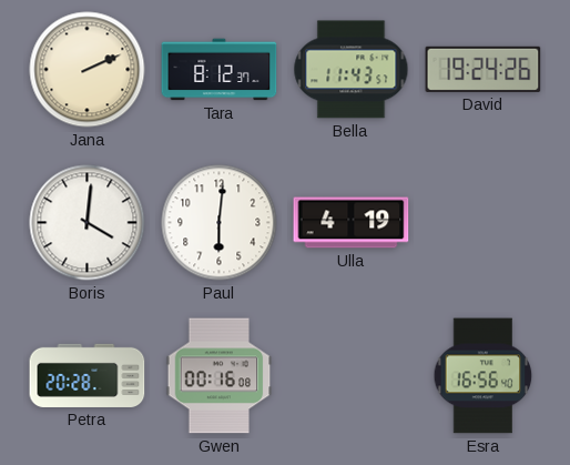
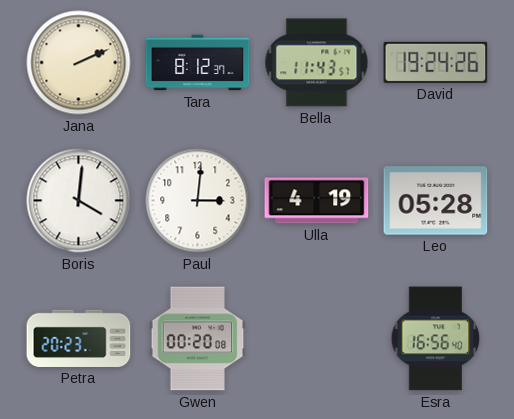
Paul: 6:01 -> 3:01
Leo: none -> 05:28
Petra: 20:28 -> 20:23
Gwen: 00:16 -> 00:20
